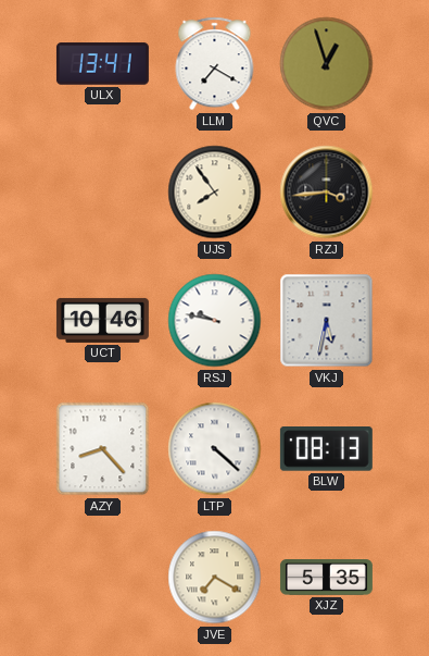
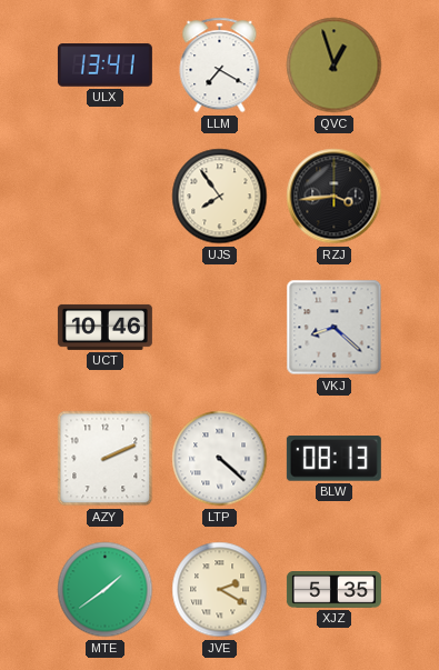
RSJ: 9:47 -> none
VKJ: 5:32 -> 8:22
AZY: 8:23 -> 2:11
MTE: none -> 1:39
JVE: 7:20 -> 2:20
